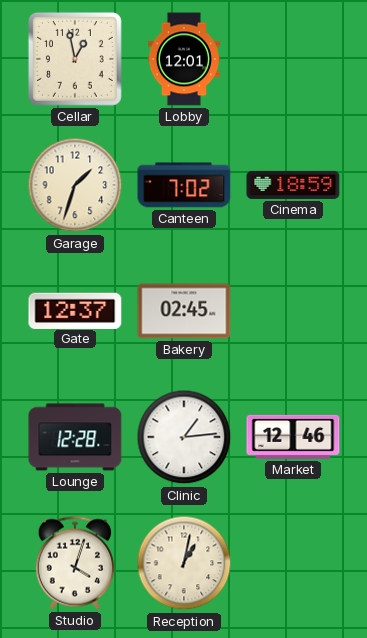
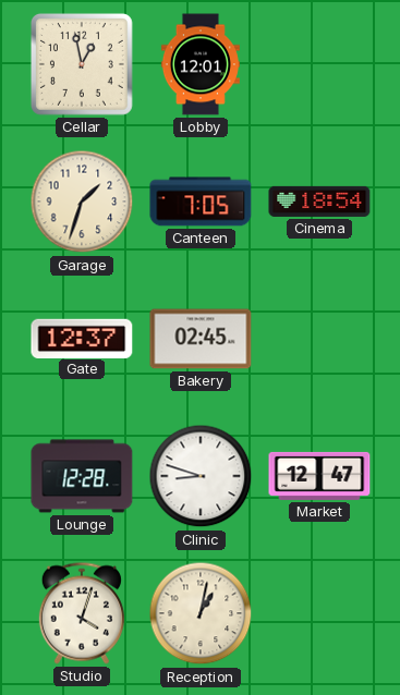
Canteen: 7:02 -> 7:05
Cinema: 18:59 -> 18:54
Clinic: 1:14 -> 8:48
Market: 12:46 -> 12:47
